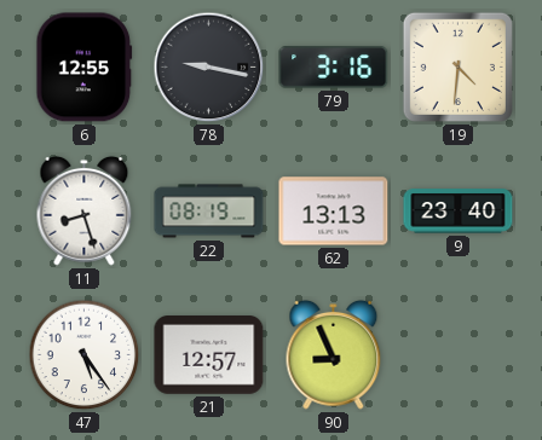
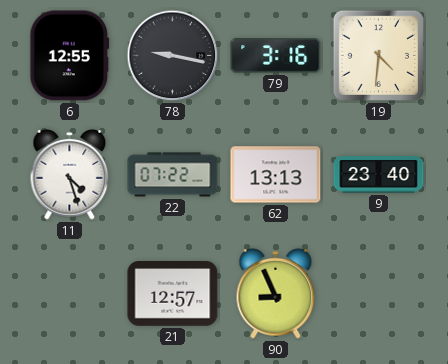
11: 8:27 -> 4:27
22: 08:19 -> 07:22
47: 5:24 -> none
